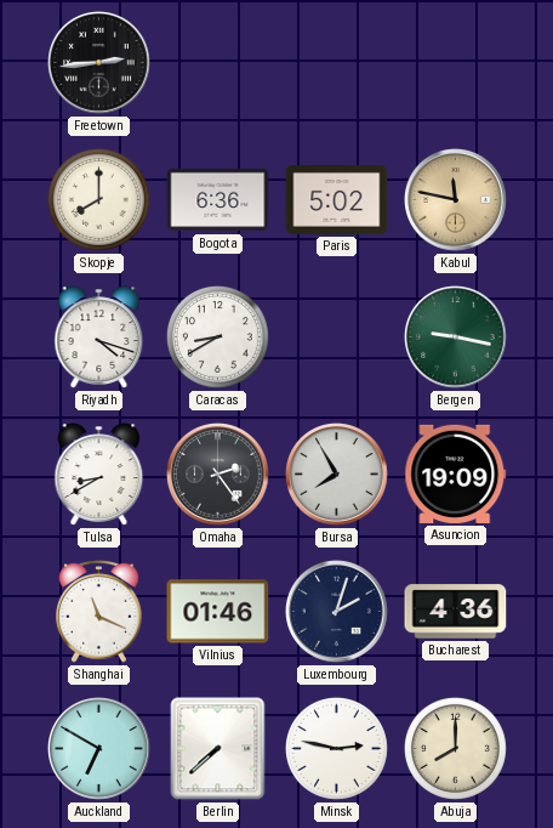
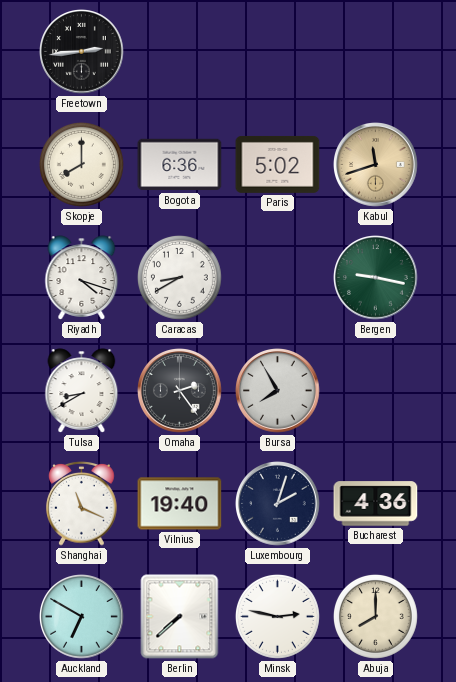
Kabul: 11:47 -> 11:42
Asuncion: 19:09 -> none
Vilnius: 01:46 -> 19:40
